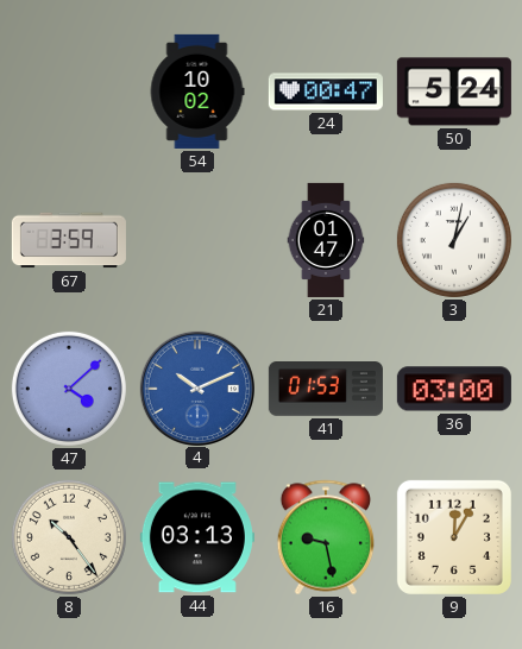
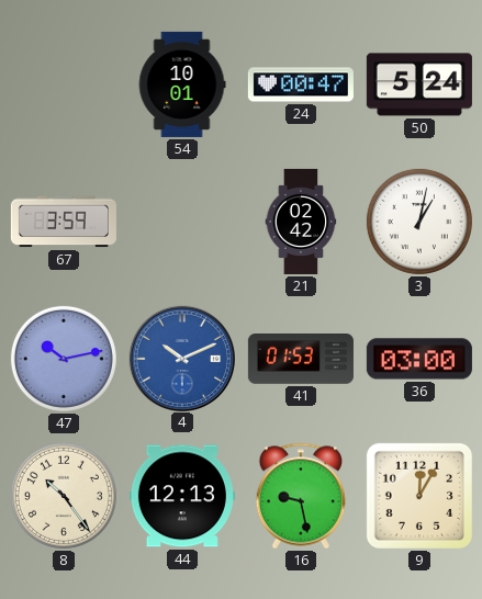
54: 10:02 -> 10:01
21: 01:47 -> 02:42
47: 4:08 -> 10:13
44: 03:13 -> 12:13
